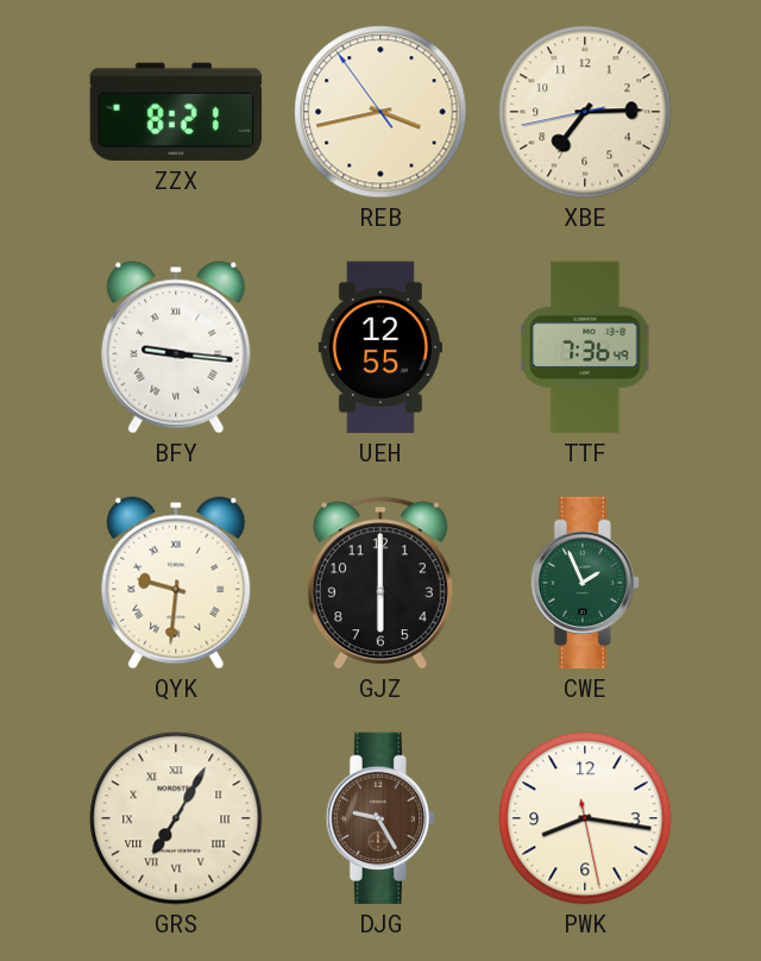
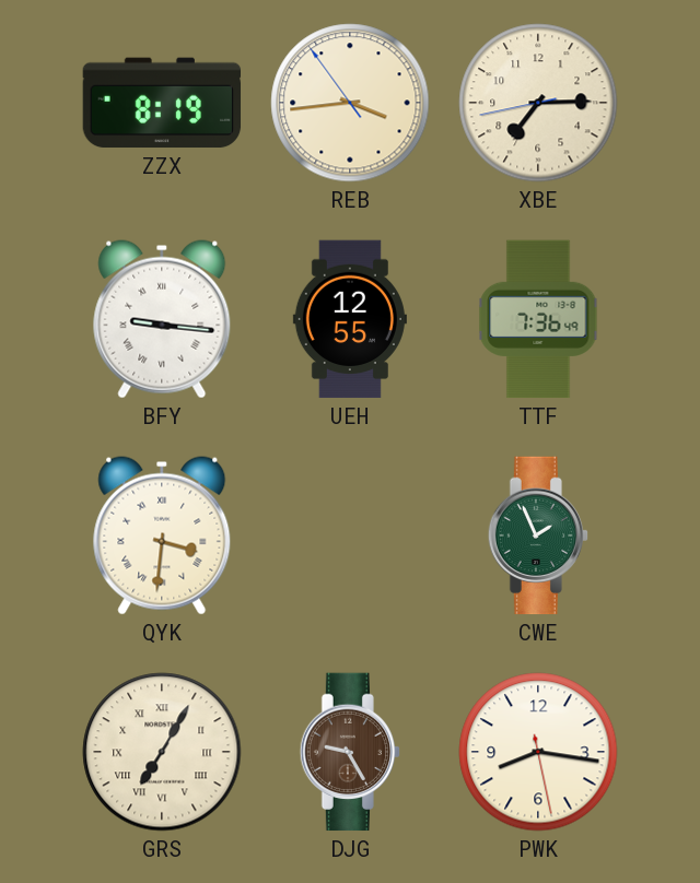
ZZX: 8:21 -> 8:19
REB: 3:42 -> 3:43
QYK: 9:31 -> 3:31
GJZ: 6:00 -> none
